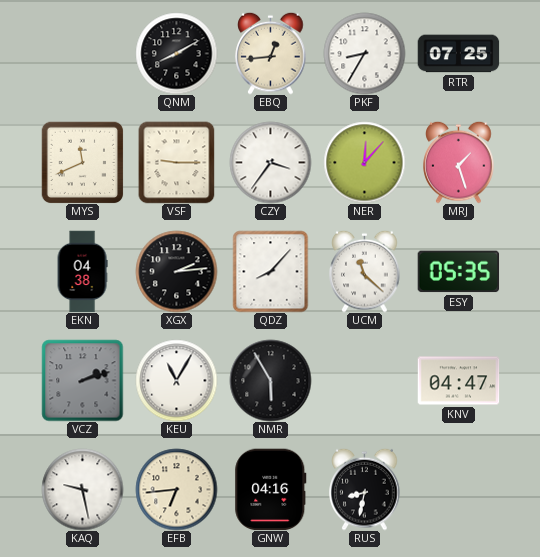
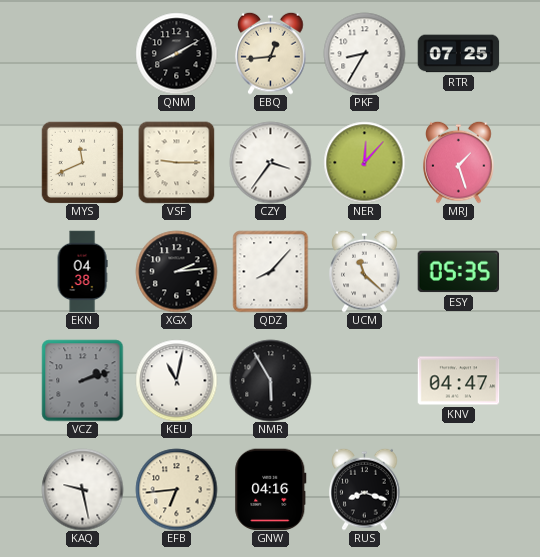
KEU: 11:05 -> 11:02
RUS: 8:32 -> 8:18
